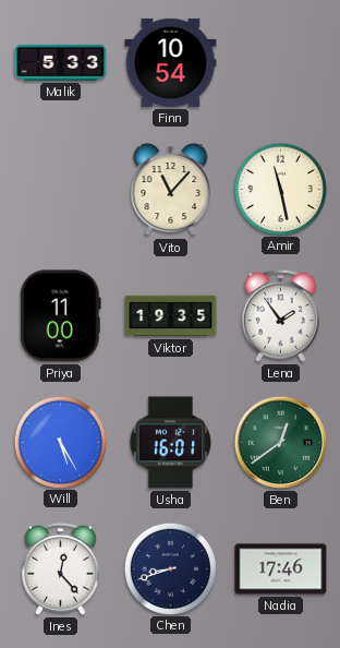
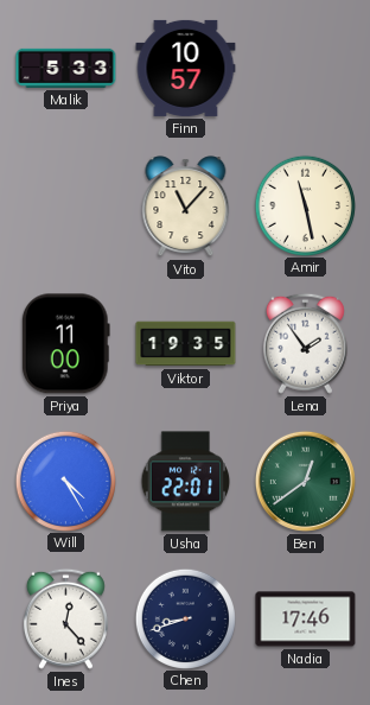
Finn: 10:54 -> 10:57
Will: 5:25 -> 4:25
Usha: 16:01 -> 22:01
